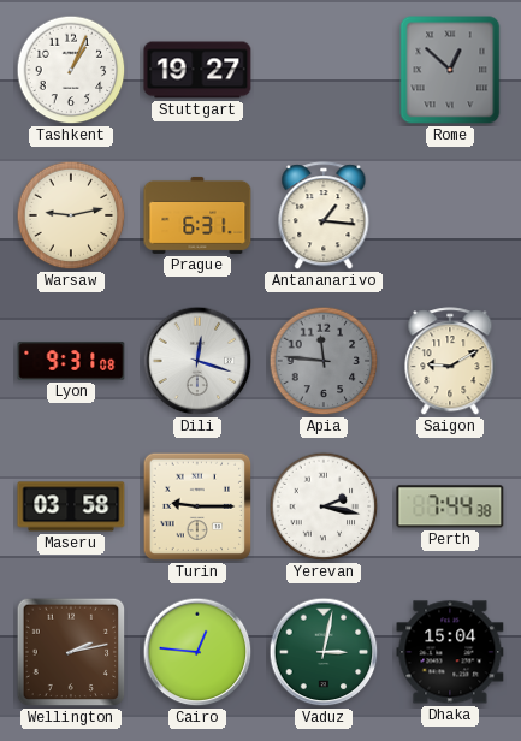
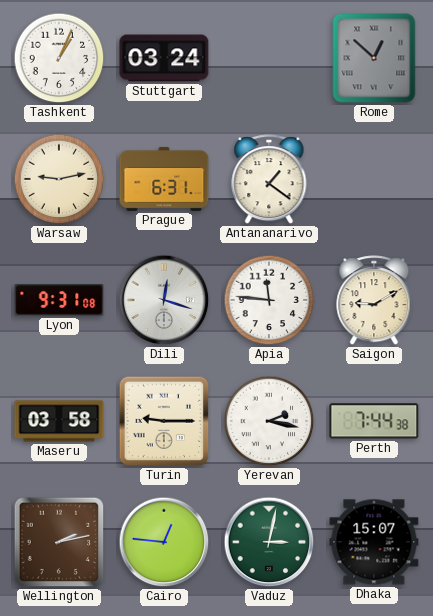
Stuttgart: 19:27 -> 03:24
Antananarivo: 1:16 -> 1:21
Apia dial: grey -> white
Dhaka: 15:04 -> 15:07
